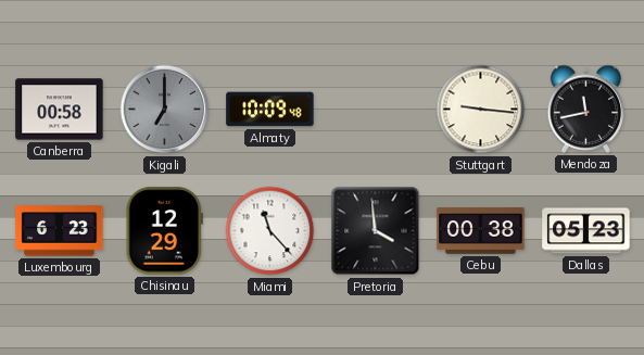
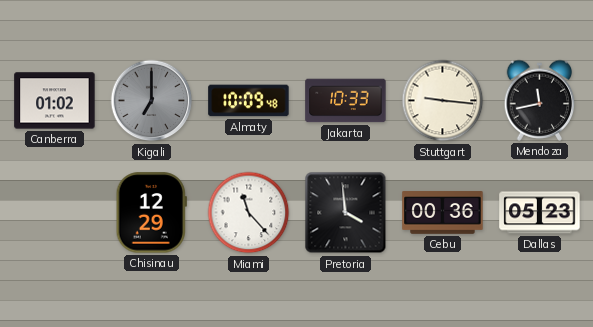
Canberra: 00:58 -> 01:02
Jakarta: none -> 10:33
Luxembourg: 6:23 -> none
Cebu: 00:38 -> 00:36
